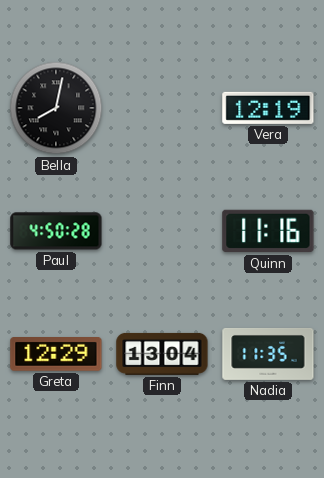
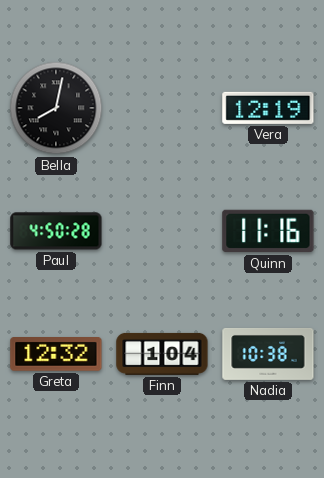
Greta: 12:29 -> 12:32
Finn: 13:04 -> 1:04
Nadia: 11:35 -> 10:38
